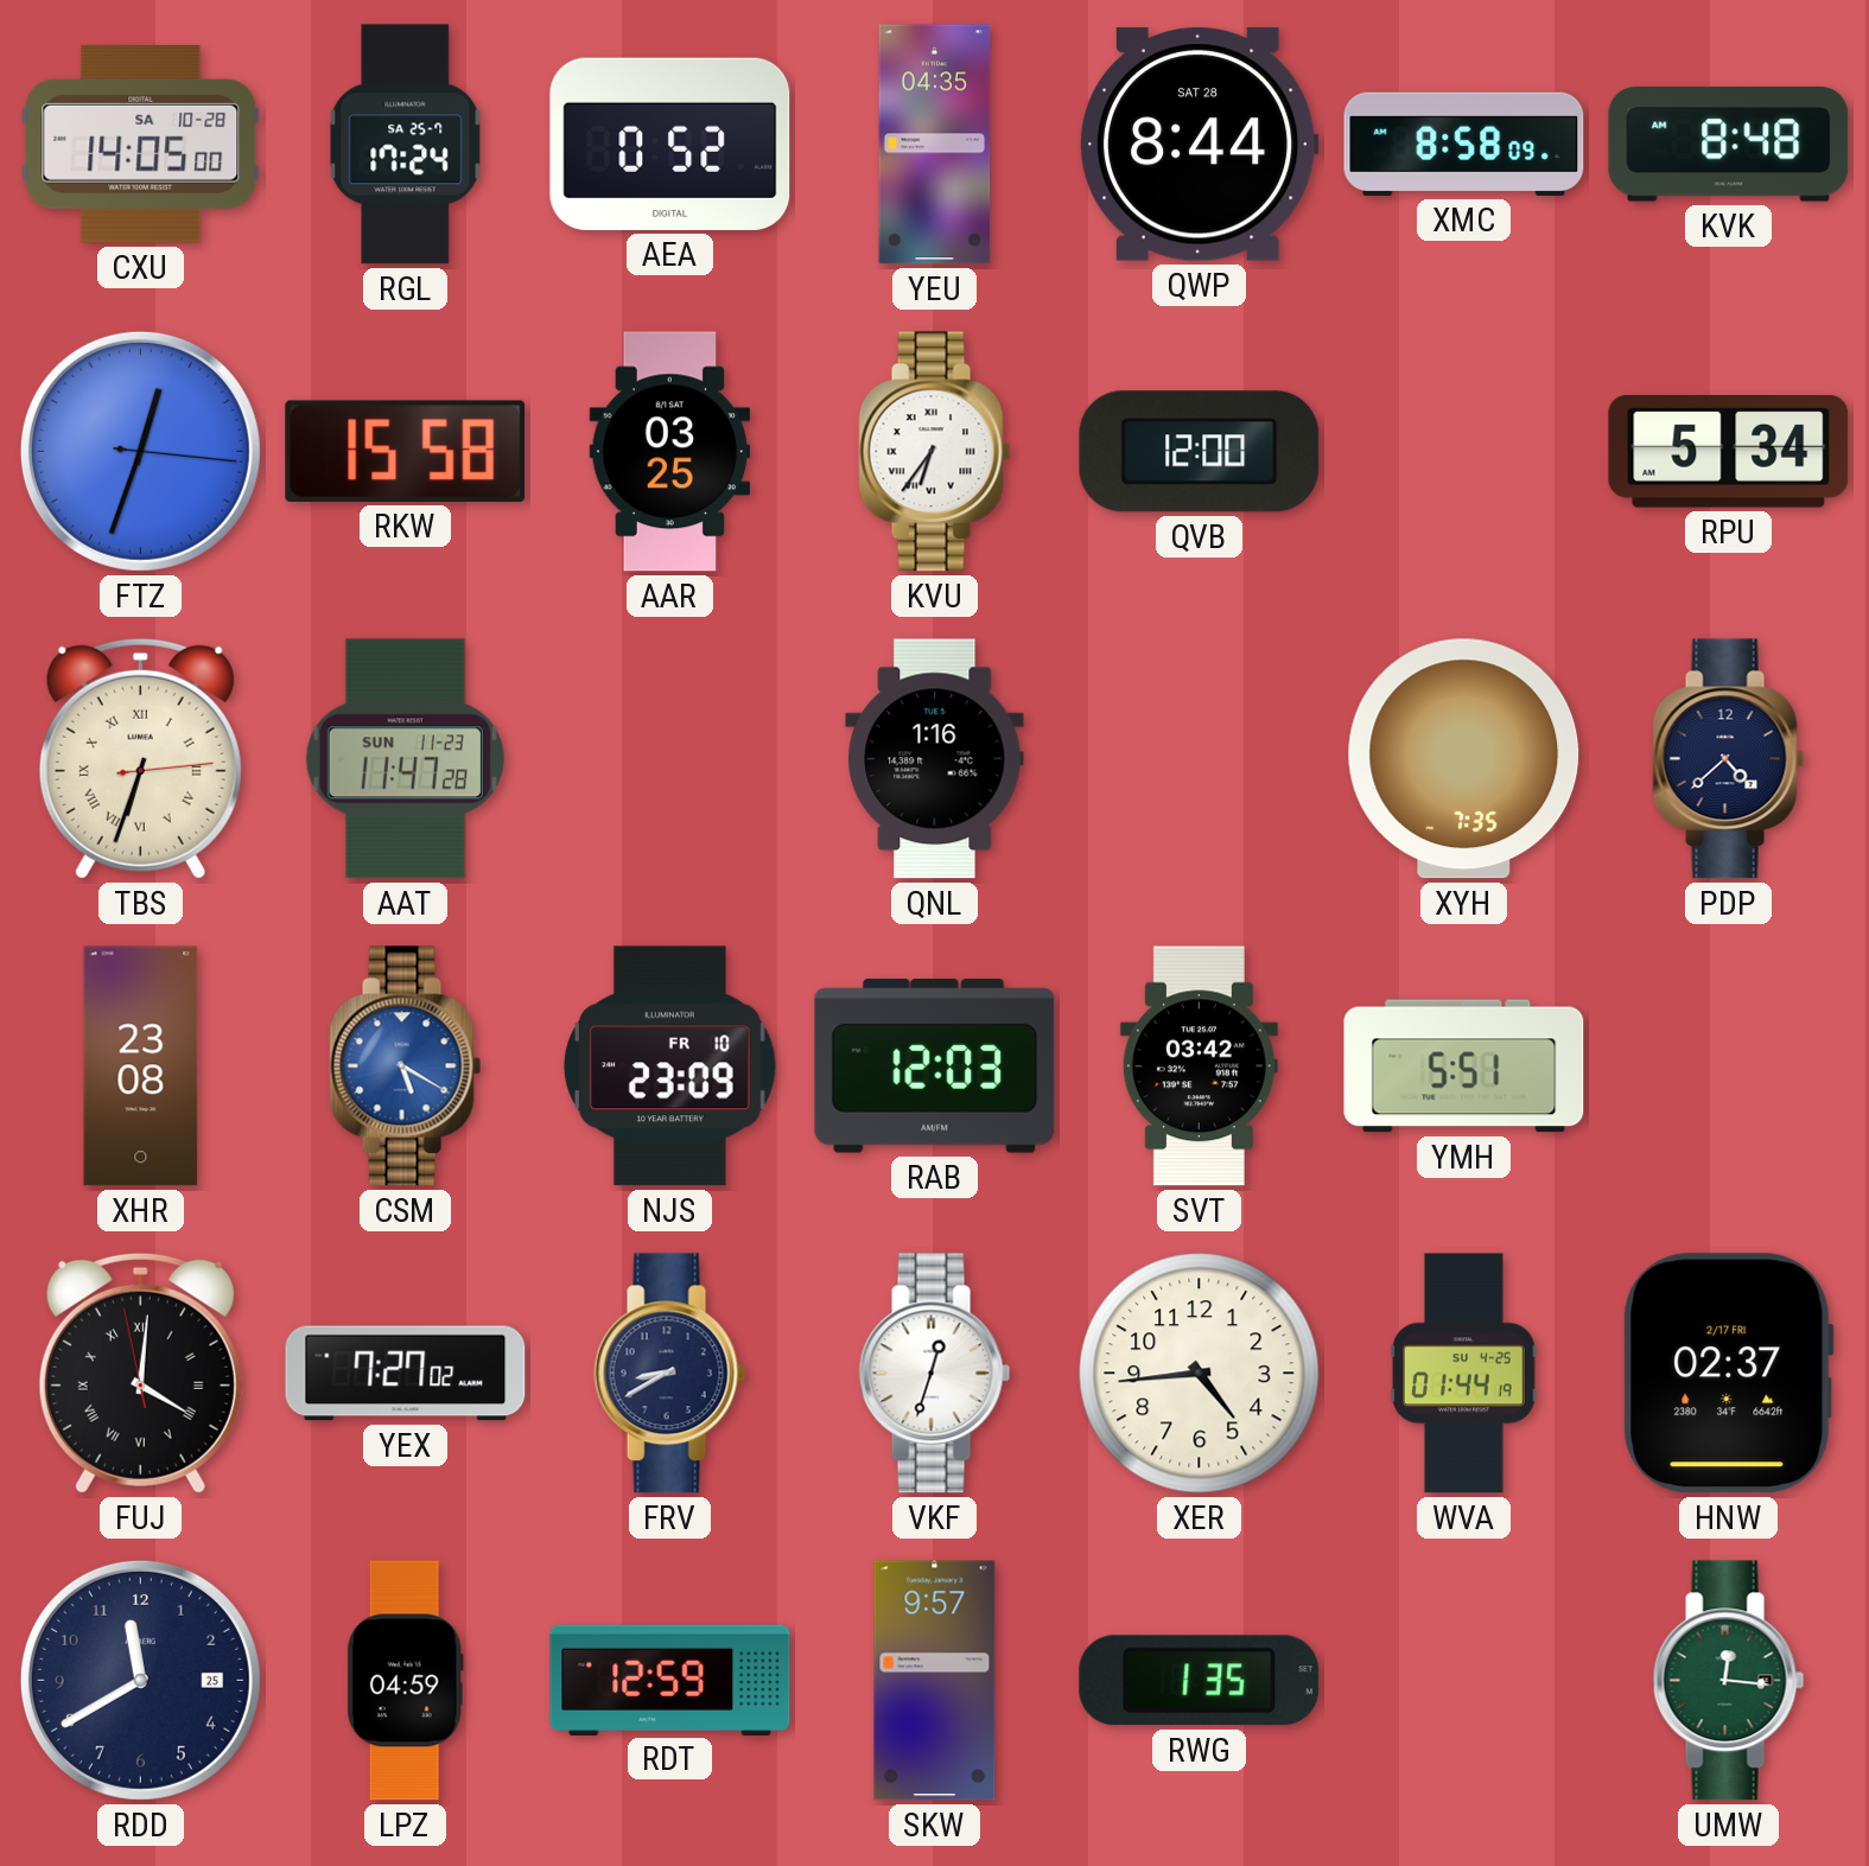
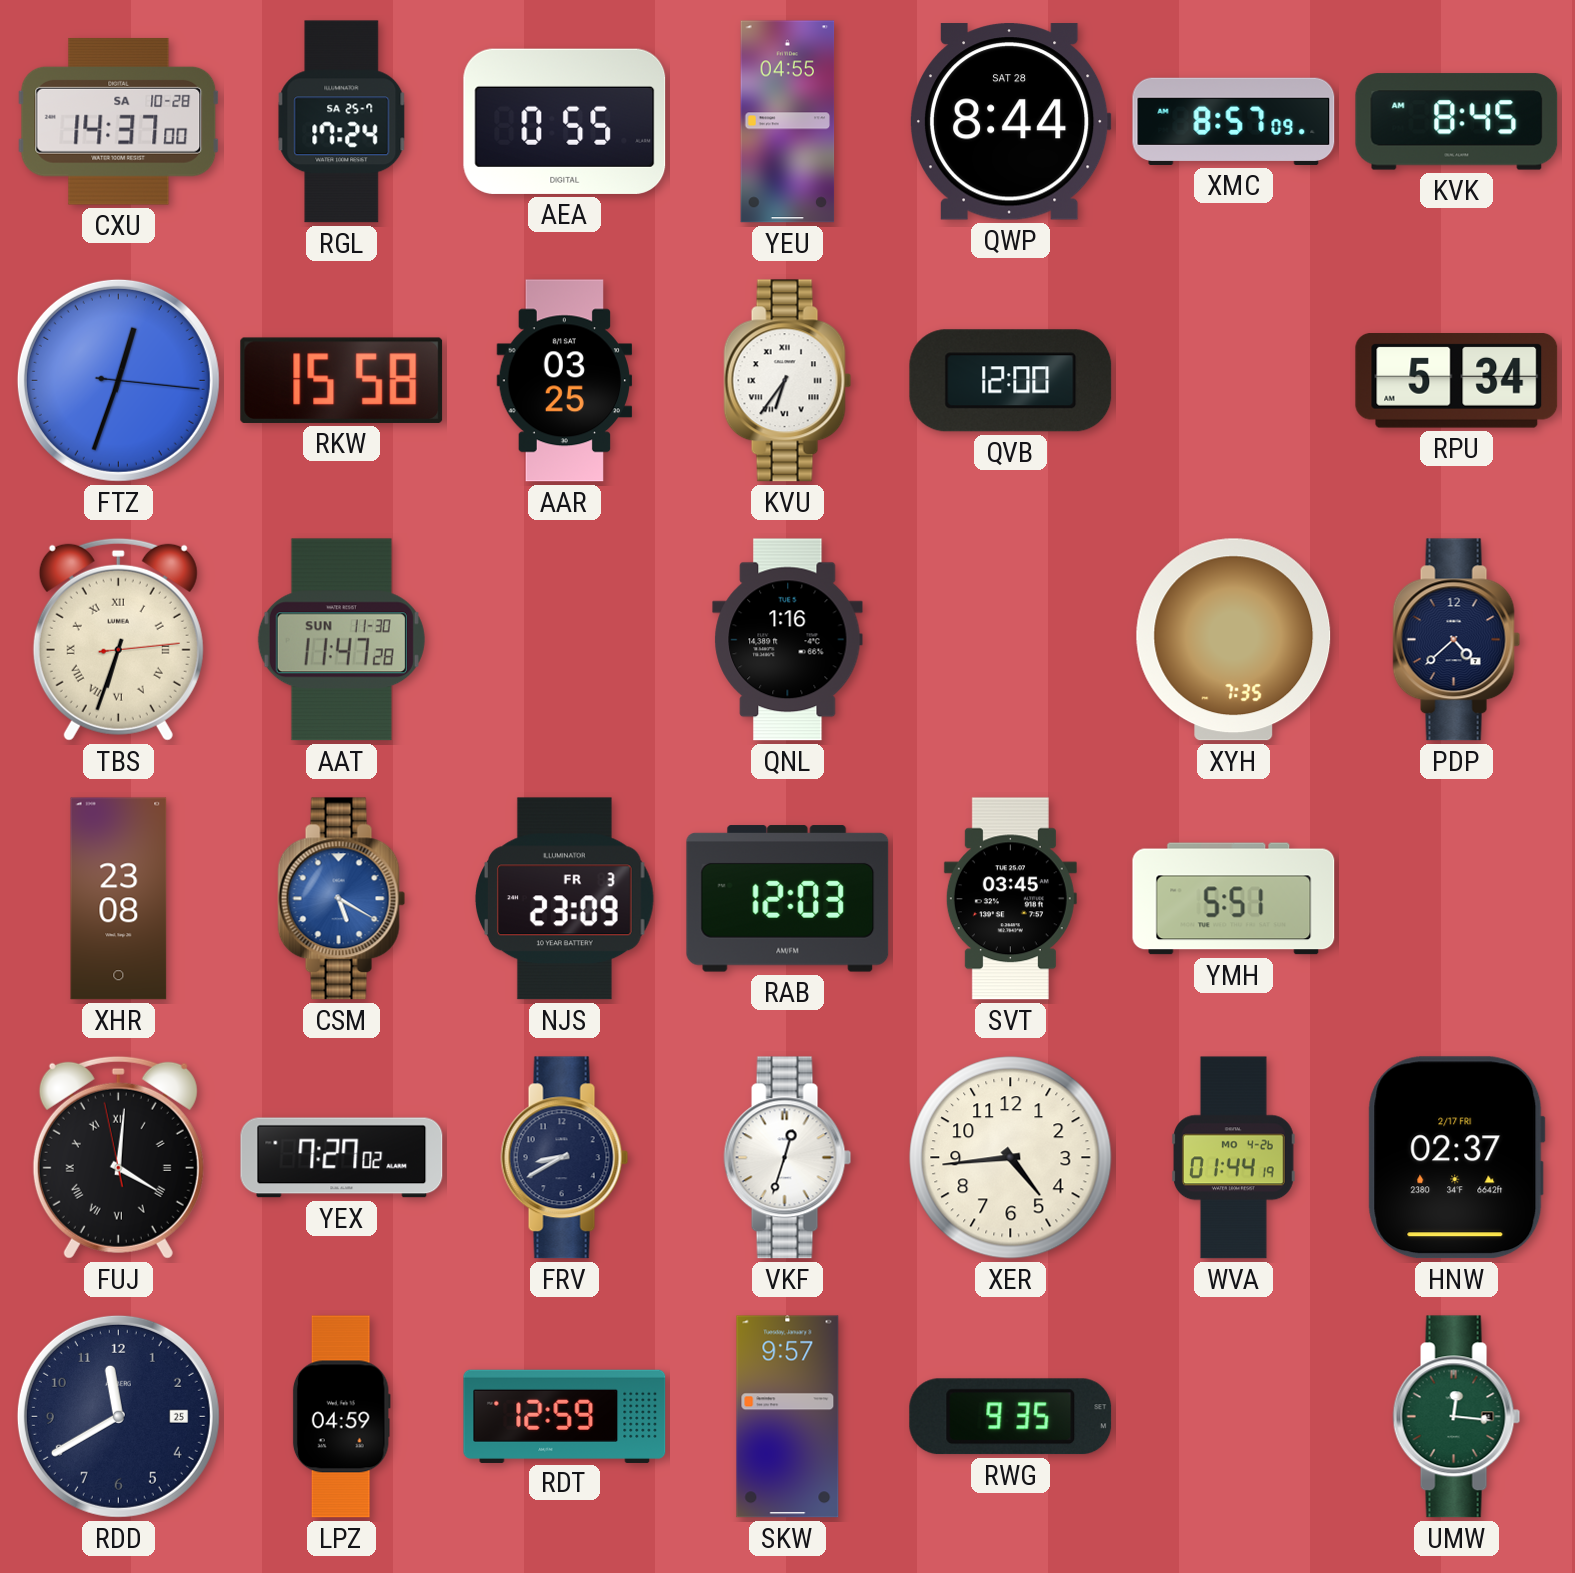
CXU: 14:05 -> 14:37
AEA: 0:52 -> 0:55
YEU: 04:35 -> 04:55
XMC: 8:58 -> 8:57
KVK: 8:48 -> 8:45
AAT date: SUN 11-23 -> SUN 11-30
NJS date: FR 10 -> FR 3
SVT: 03:42 -> 03:45
WVA date: SU 4-25 -> MO 4-26
RWG: 1:35 -> 9:35
